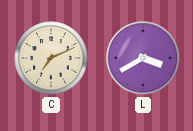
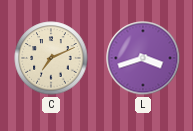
L: 3:40 -> 3:42
